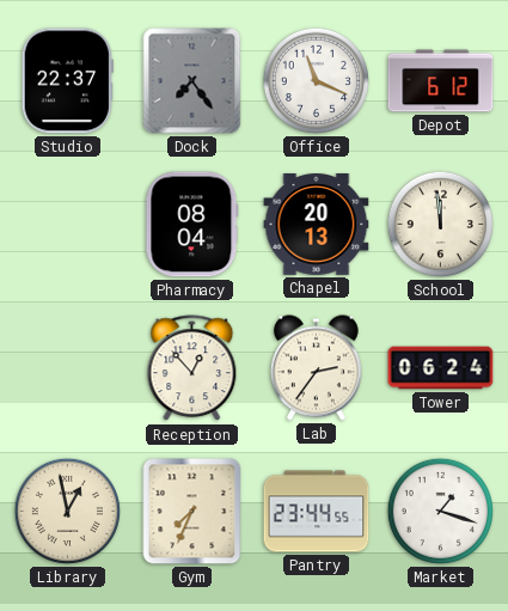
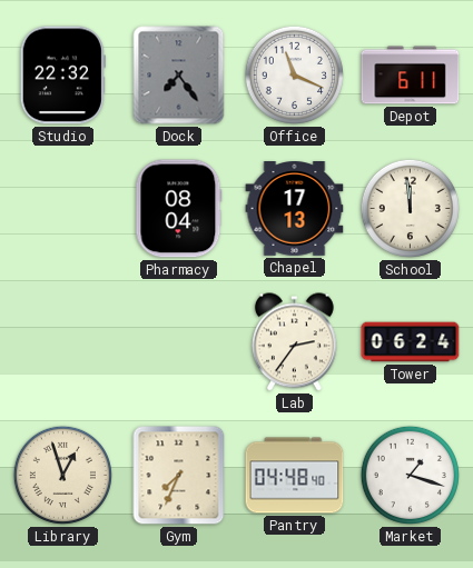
Studio: 22:37 -> 22:32
Depot: 6:12 -> 6:11
Chapel: 20:13 -> 17:13
Reception: 12:53 -> none
Library: 12:58 -> 12:57
Pantry: 23:44 -> 04:48
